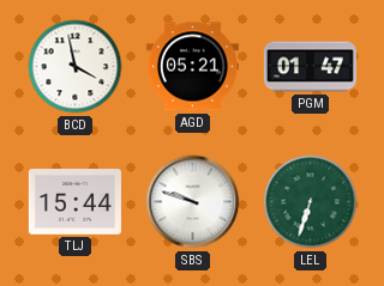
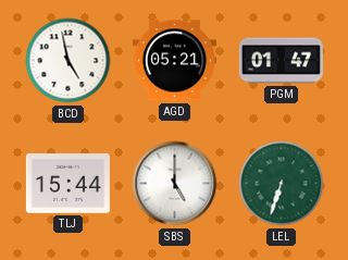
BCD: 3:58 -> 4:58
SBS: 9:48 -> 5:00
